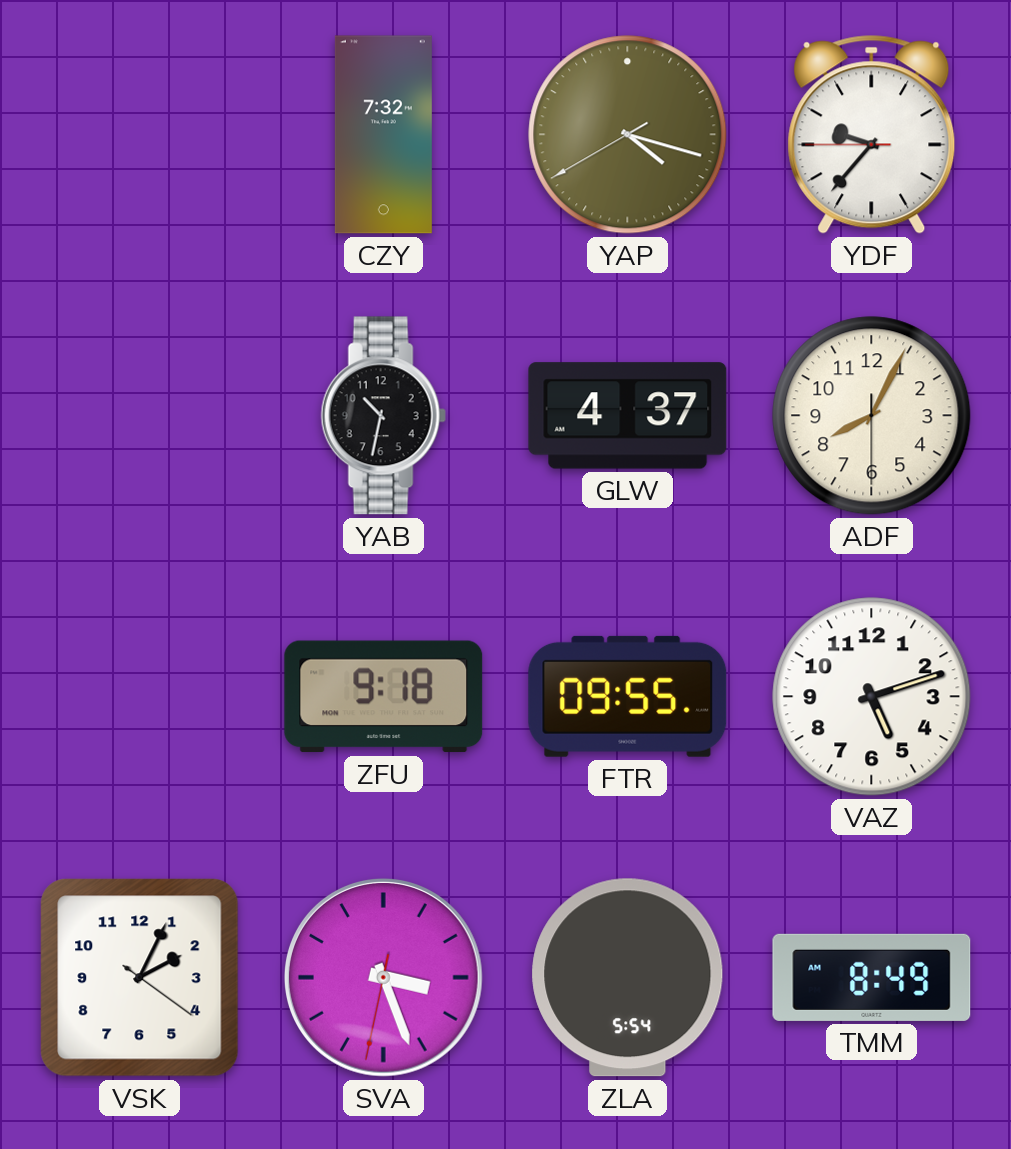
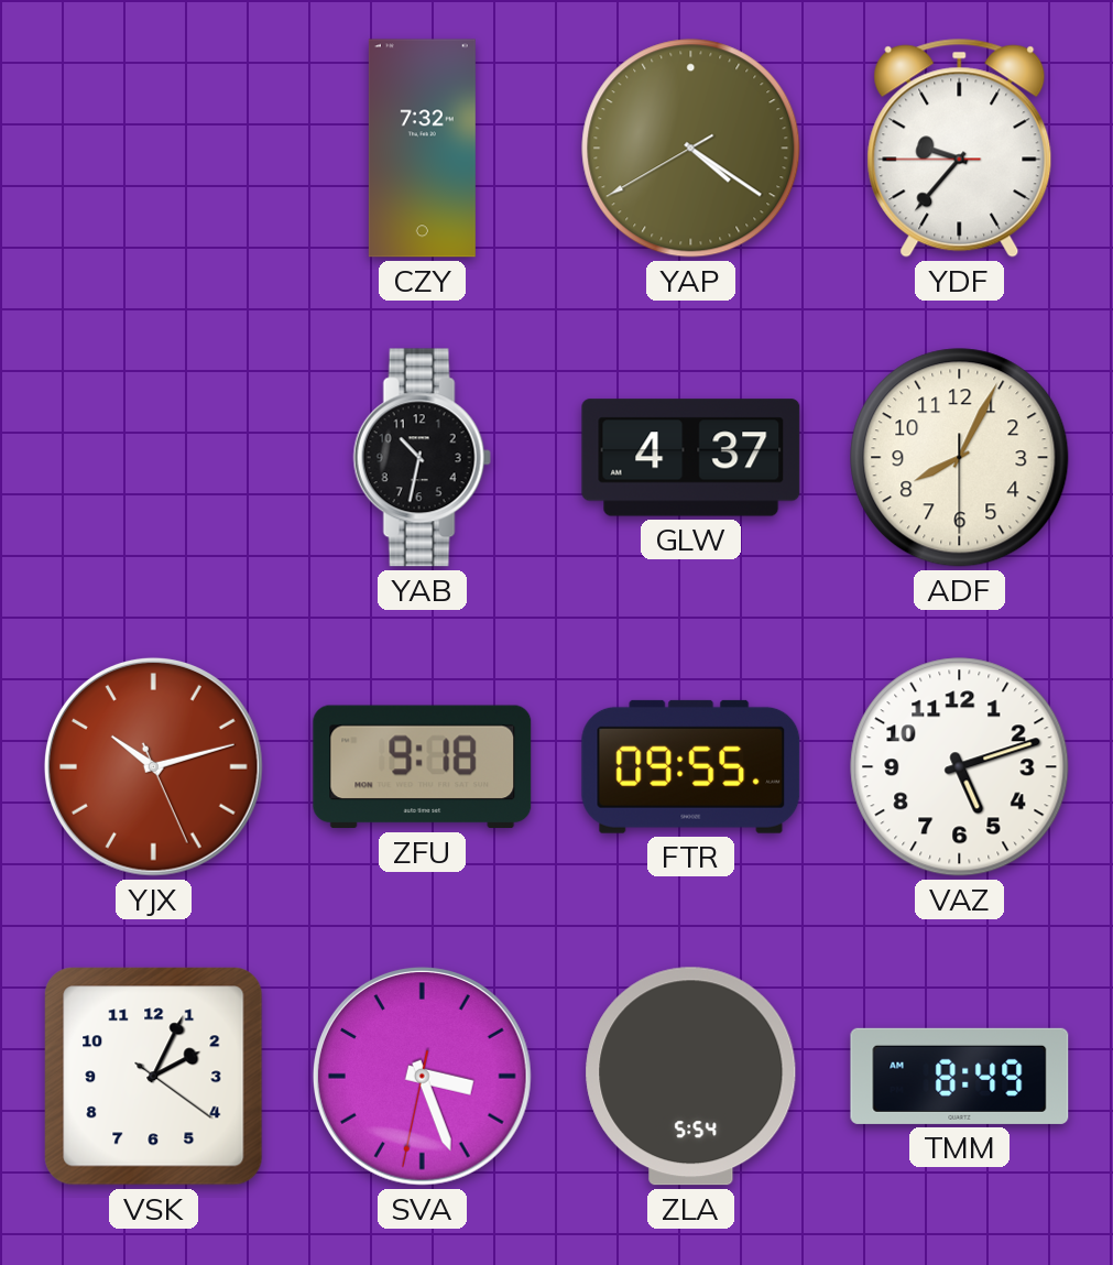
YAP: 4:17 -> 4:20
YJX: none -> 10:12
